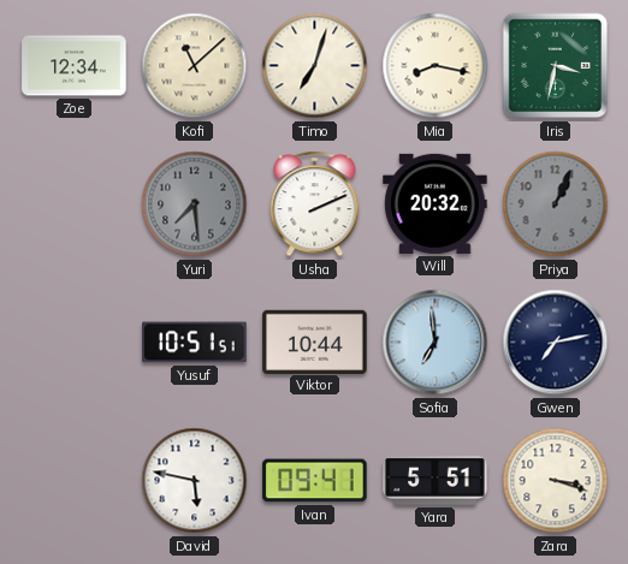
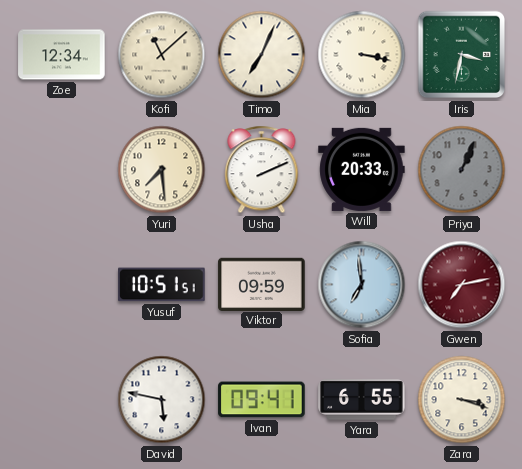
Timo: 7:03 -> 7:04
Mia: 8:17 -> 3:17
Yuri dial: grey -> cream
Will: 20:32 -> 20:33
Viktor: 10:44 -> 09:59
Gwen dial: navy -> burgundy
Yara: 5:51 -> 6:55
